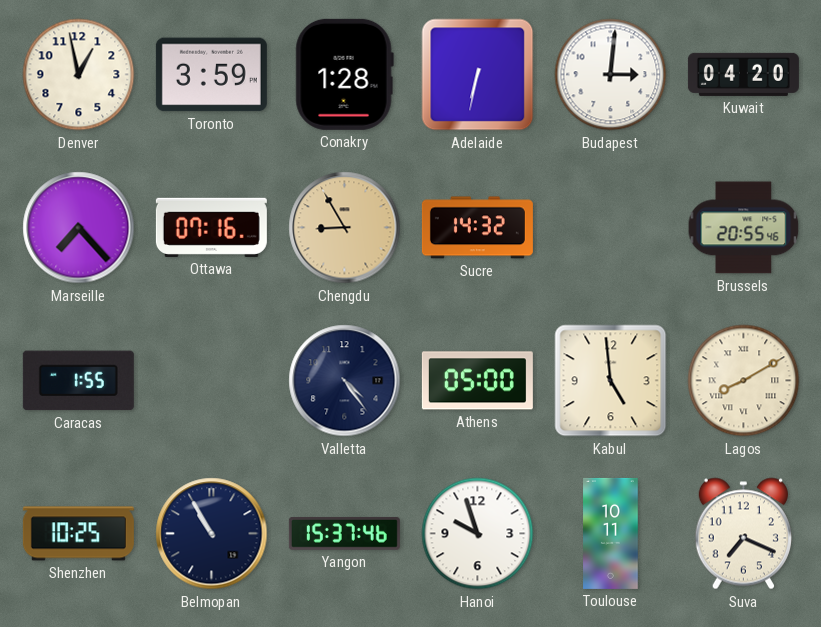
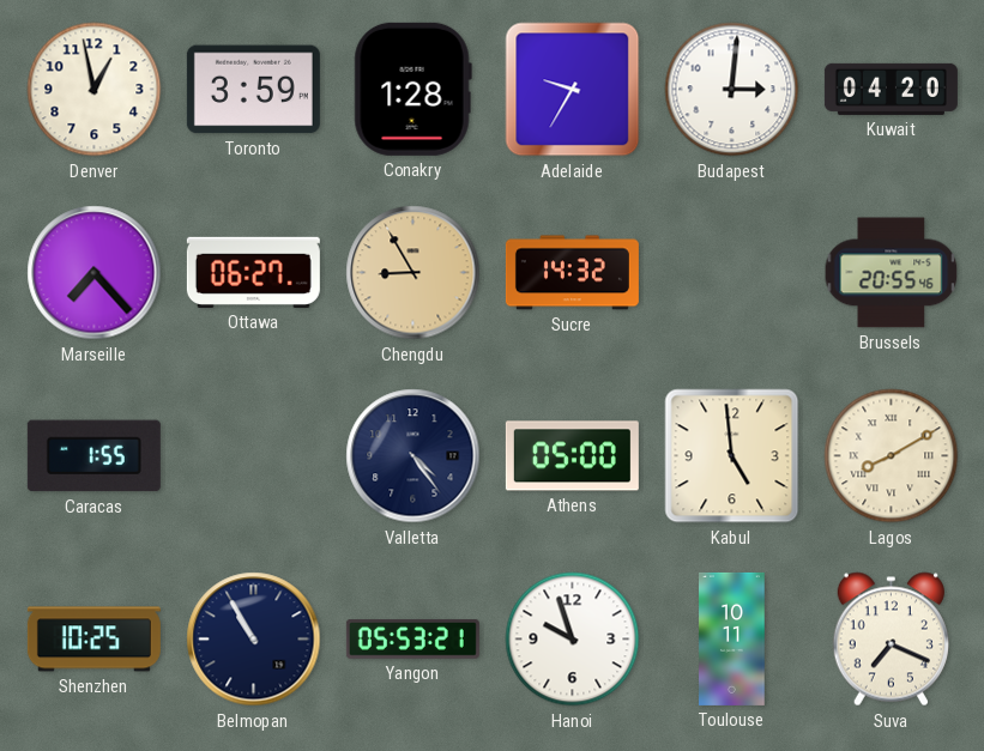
Adelaide: 6:32 -> 9:35
Ottawa: 07:16 -> 06:27
Yangon: 15:37 -> 05:53
